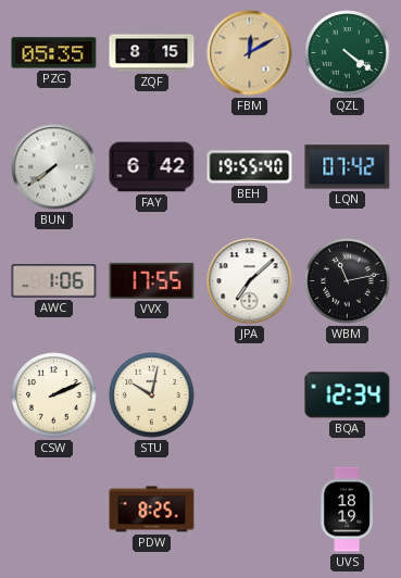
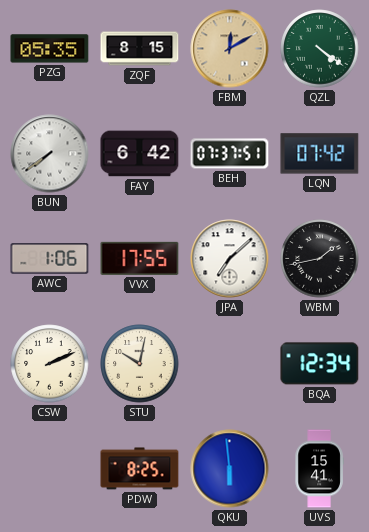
BEH: 19:55 -> 07:37
WBM: 11:13 -> 1:43
QKU: none -> 5:59
UVS: 18:19 -> 15:41
